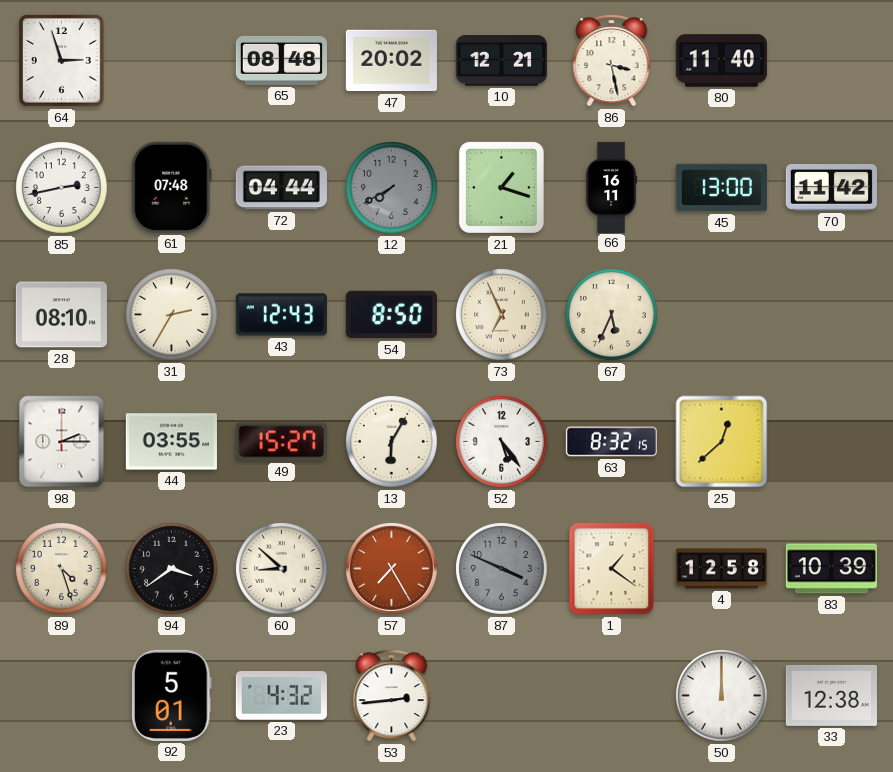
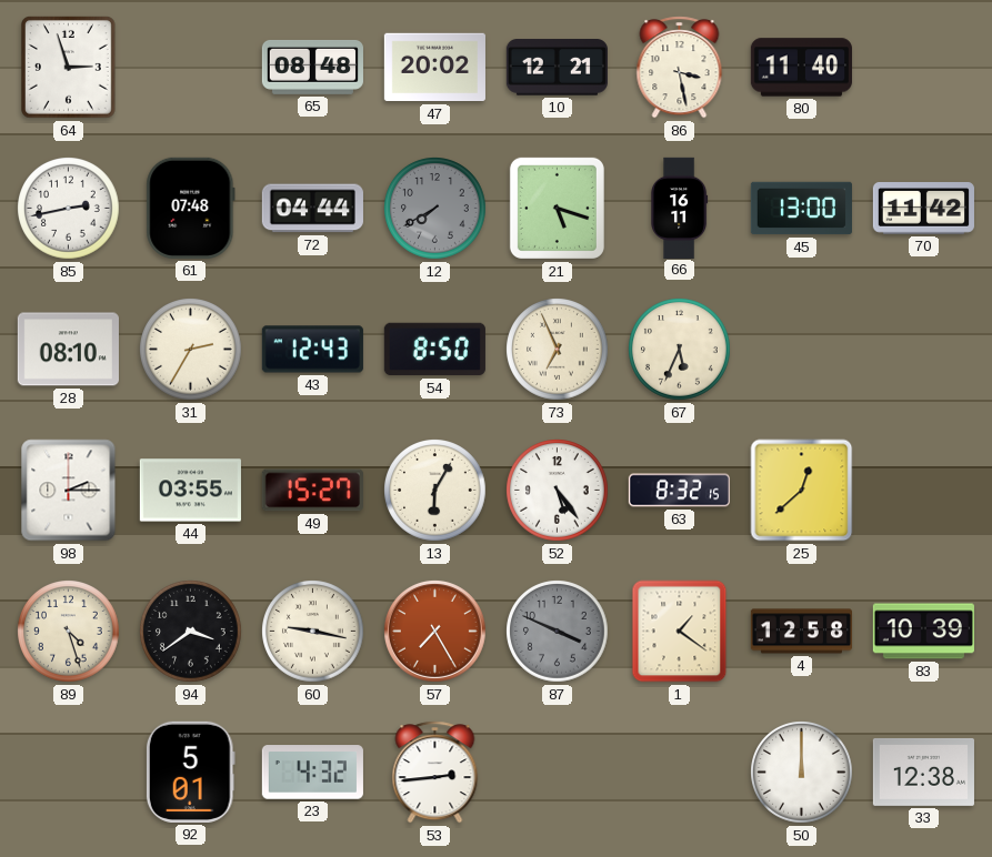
21: 1:18 -> 5:18
60: 8:52 -> 9:17
